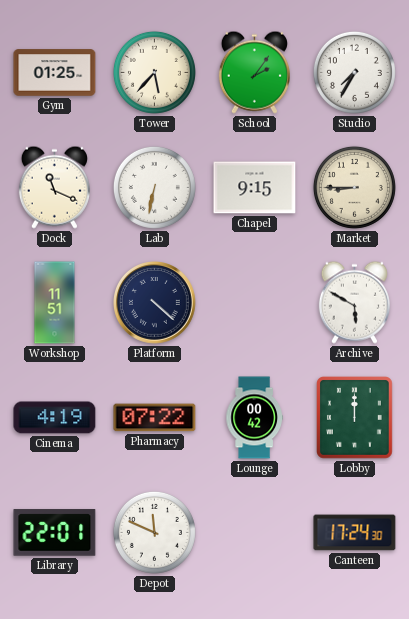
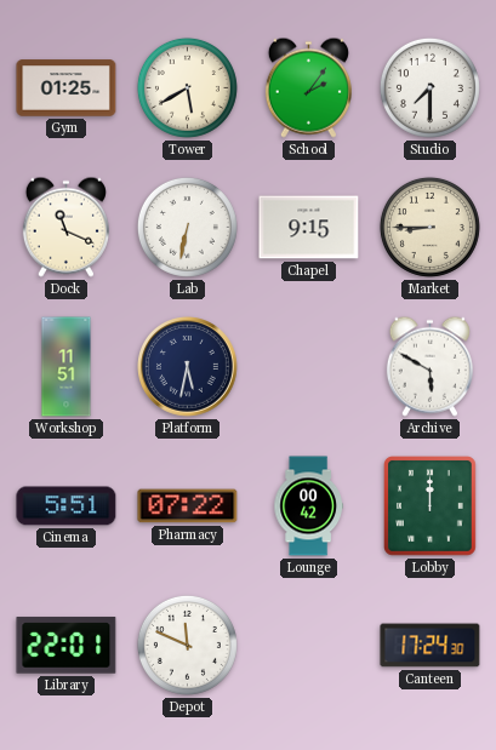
Tower: 5:37 -> 5:40
Studio: 7:35 -> 7:30
Platform: 4:22 -> 5:32
Cinema: 4:19 -> 5:51
